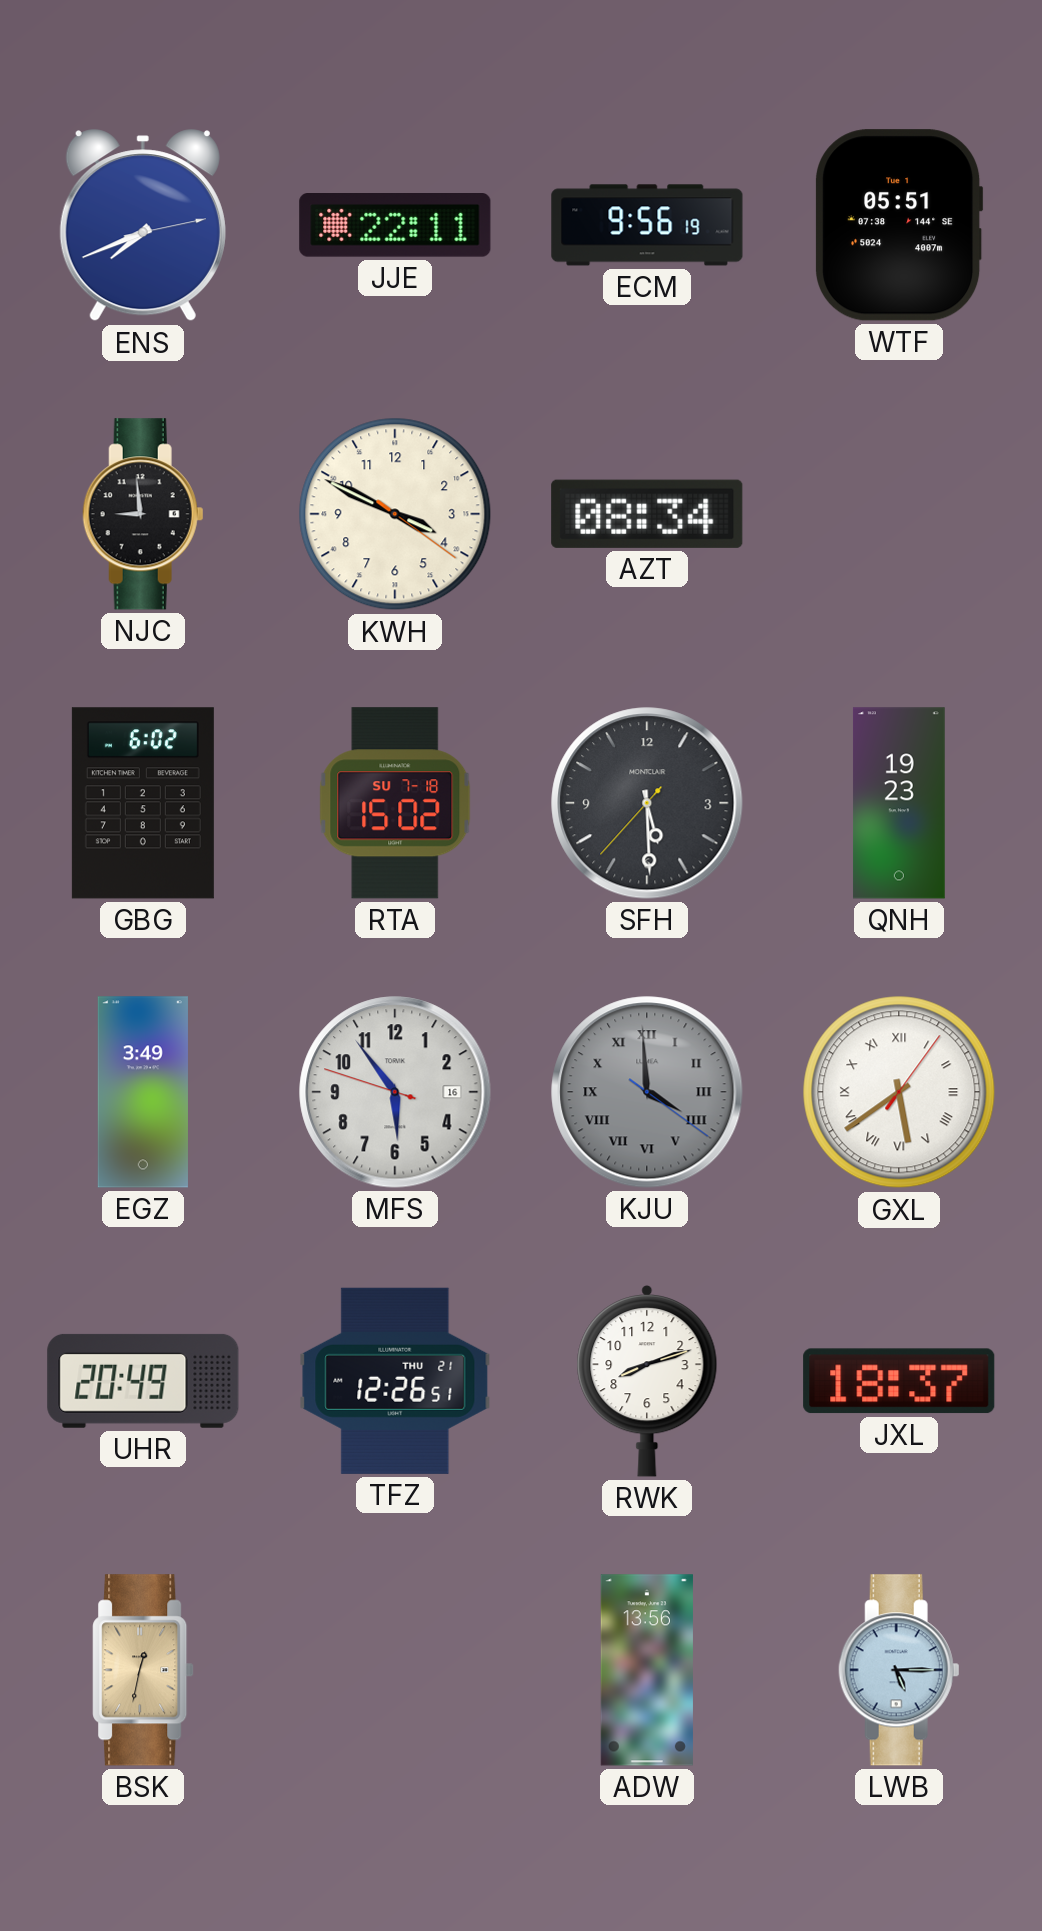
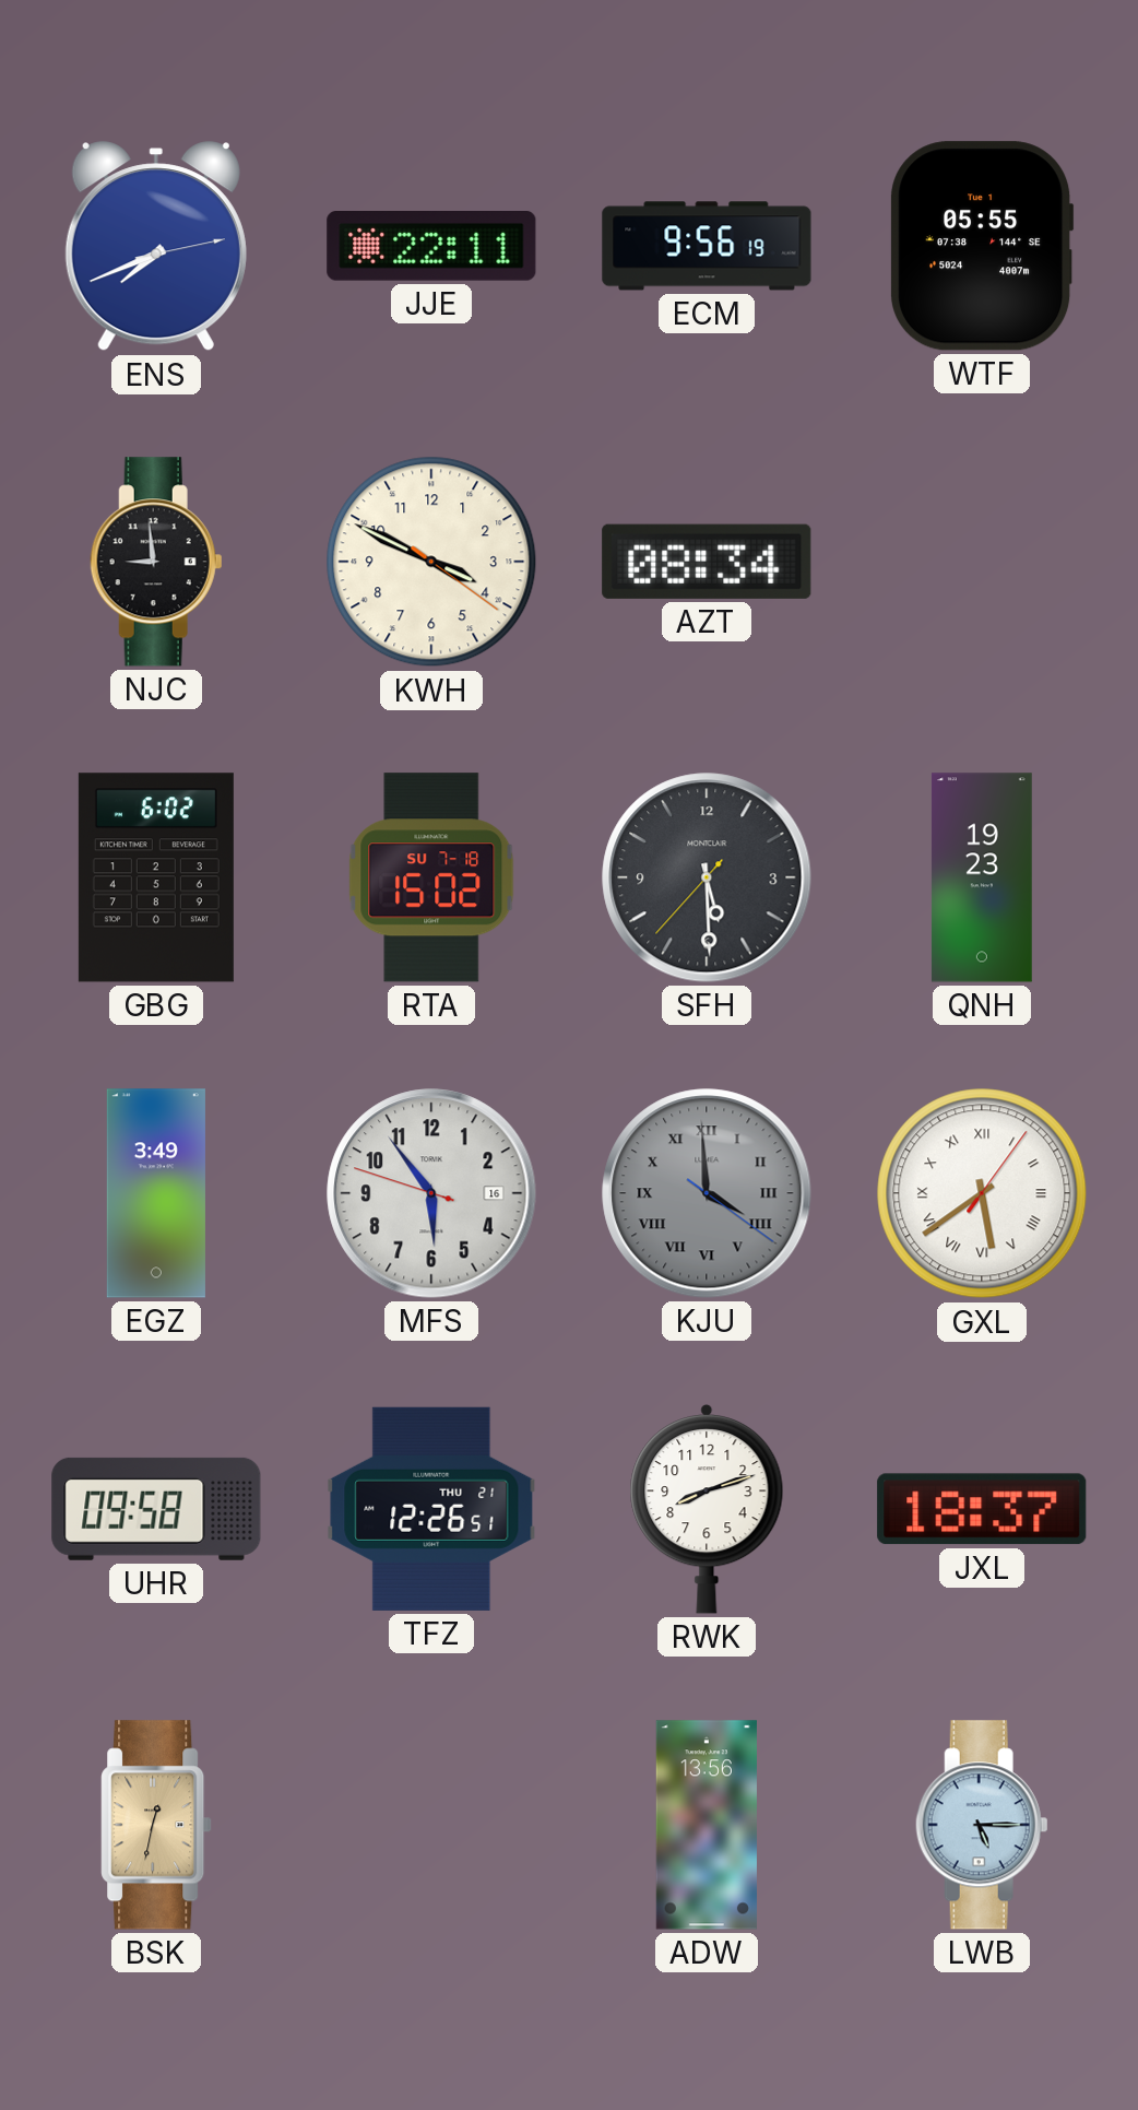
WTF: 05:51 -> 05:55
UHR: 20:49 -> 09:58
